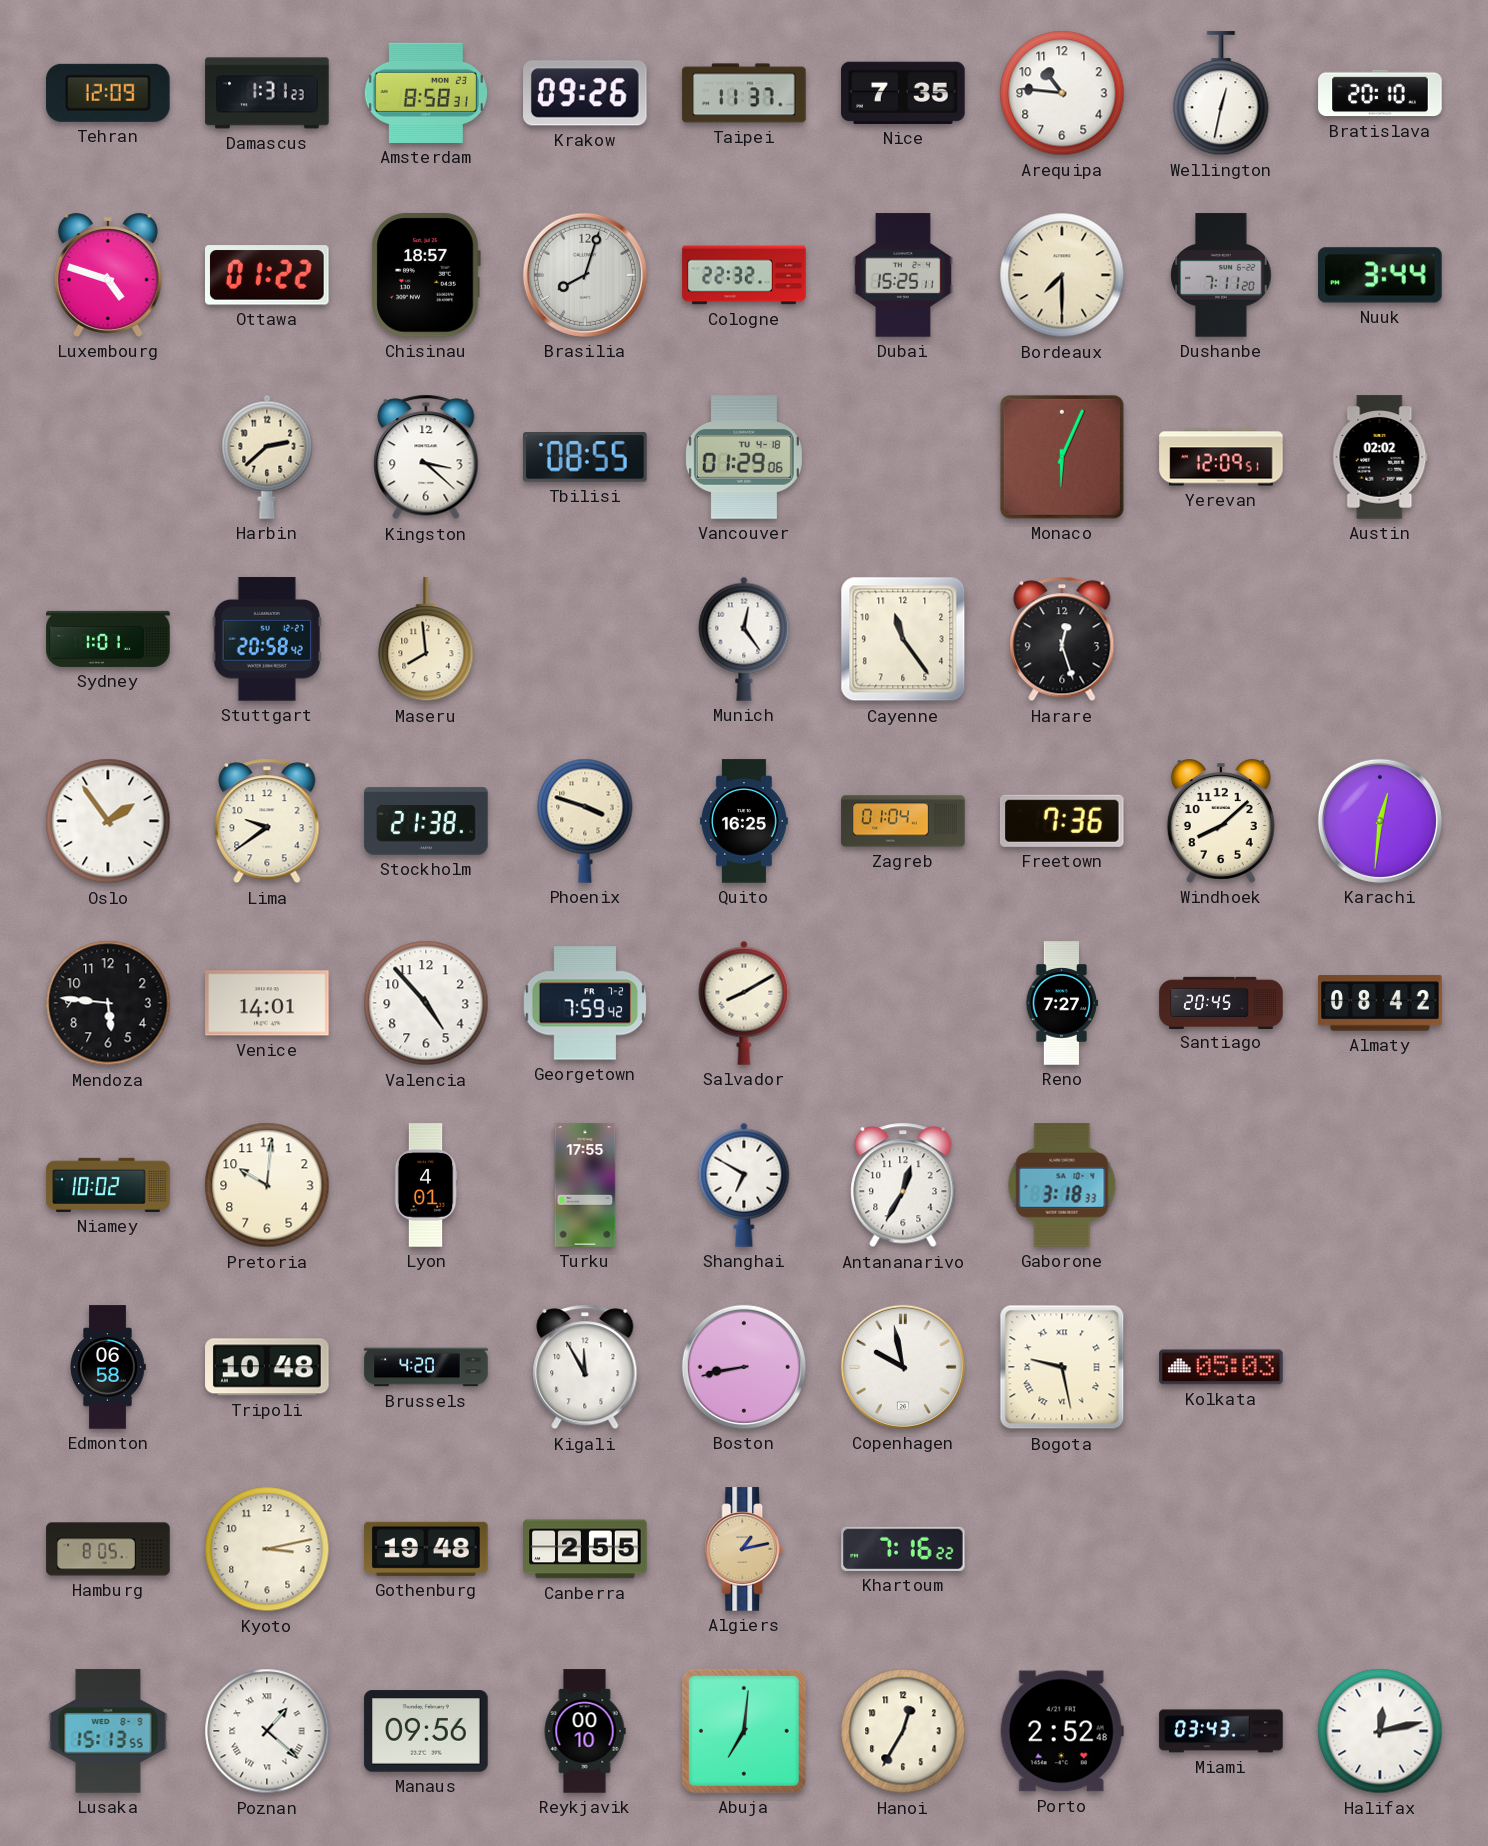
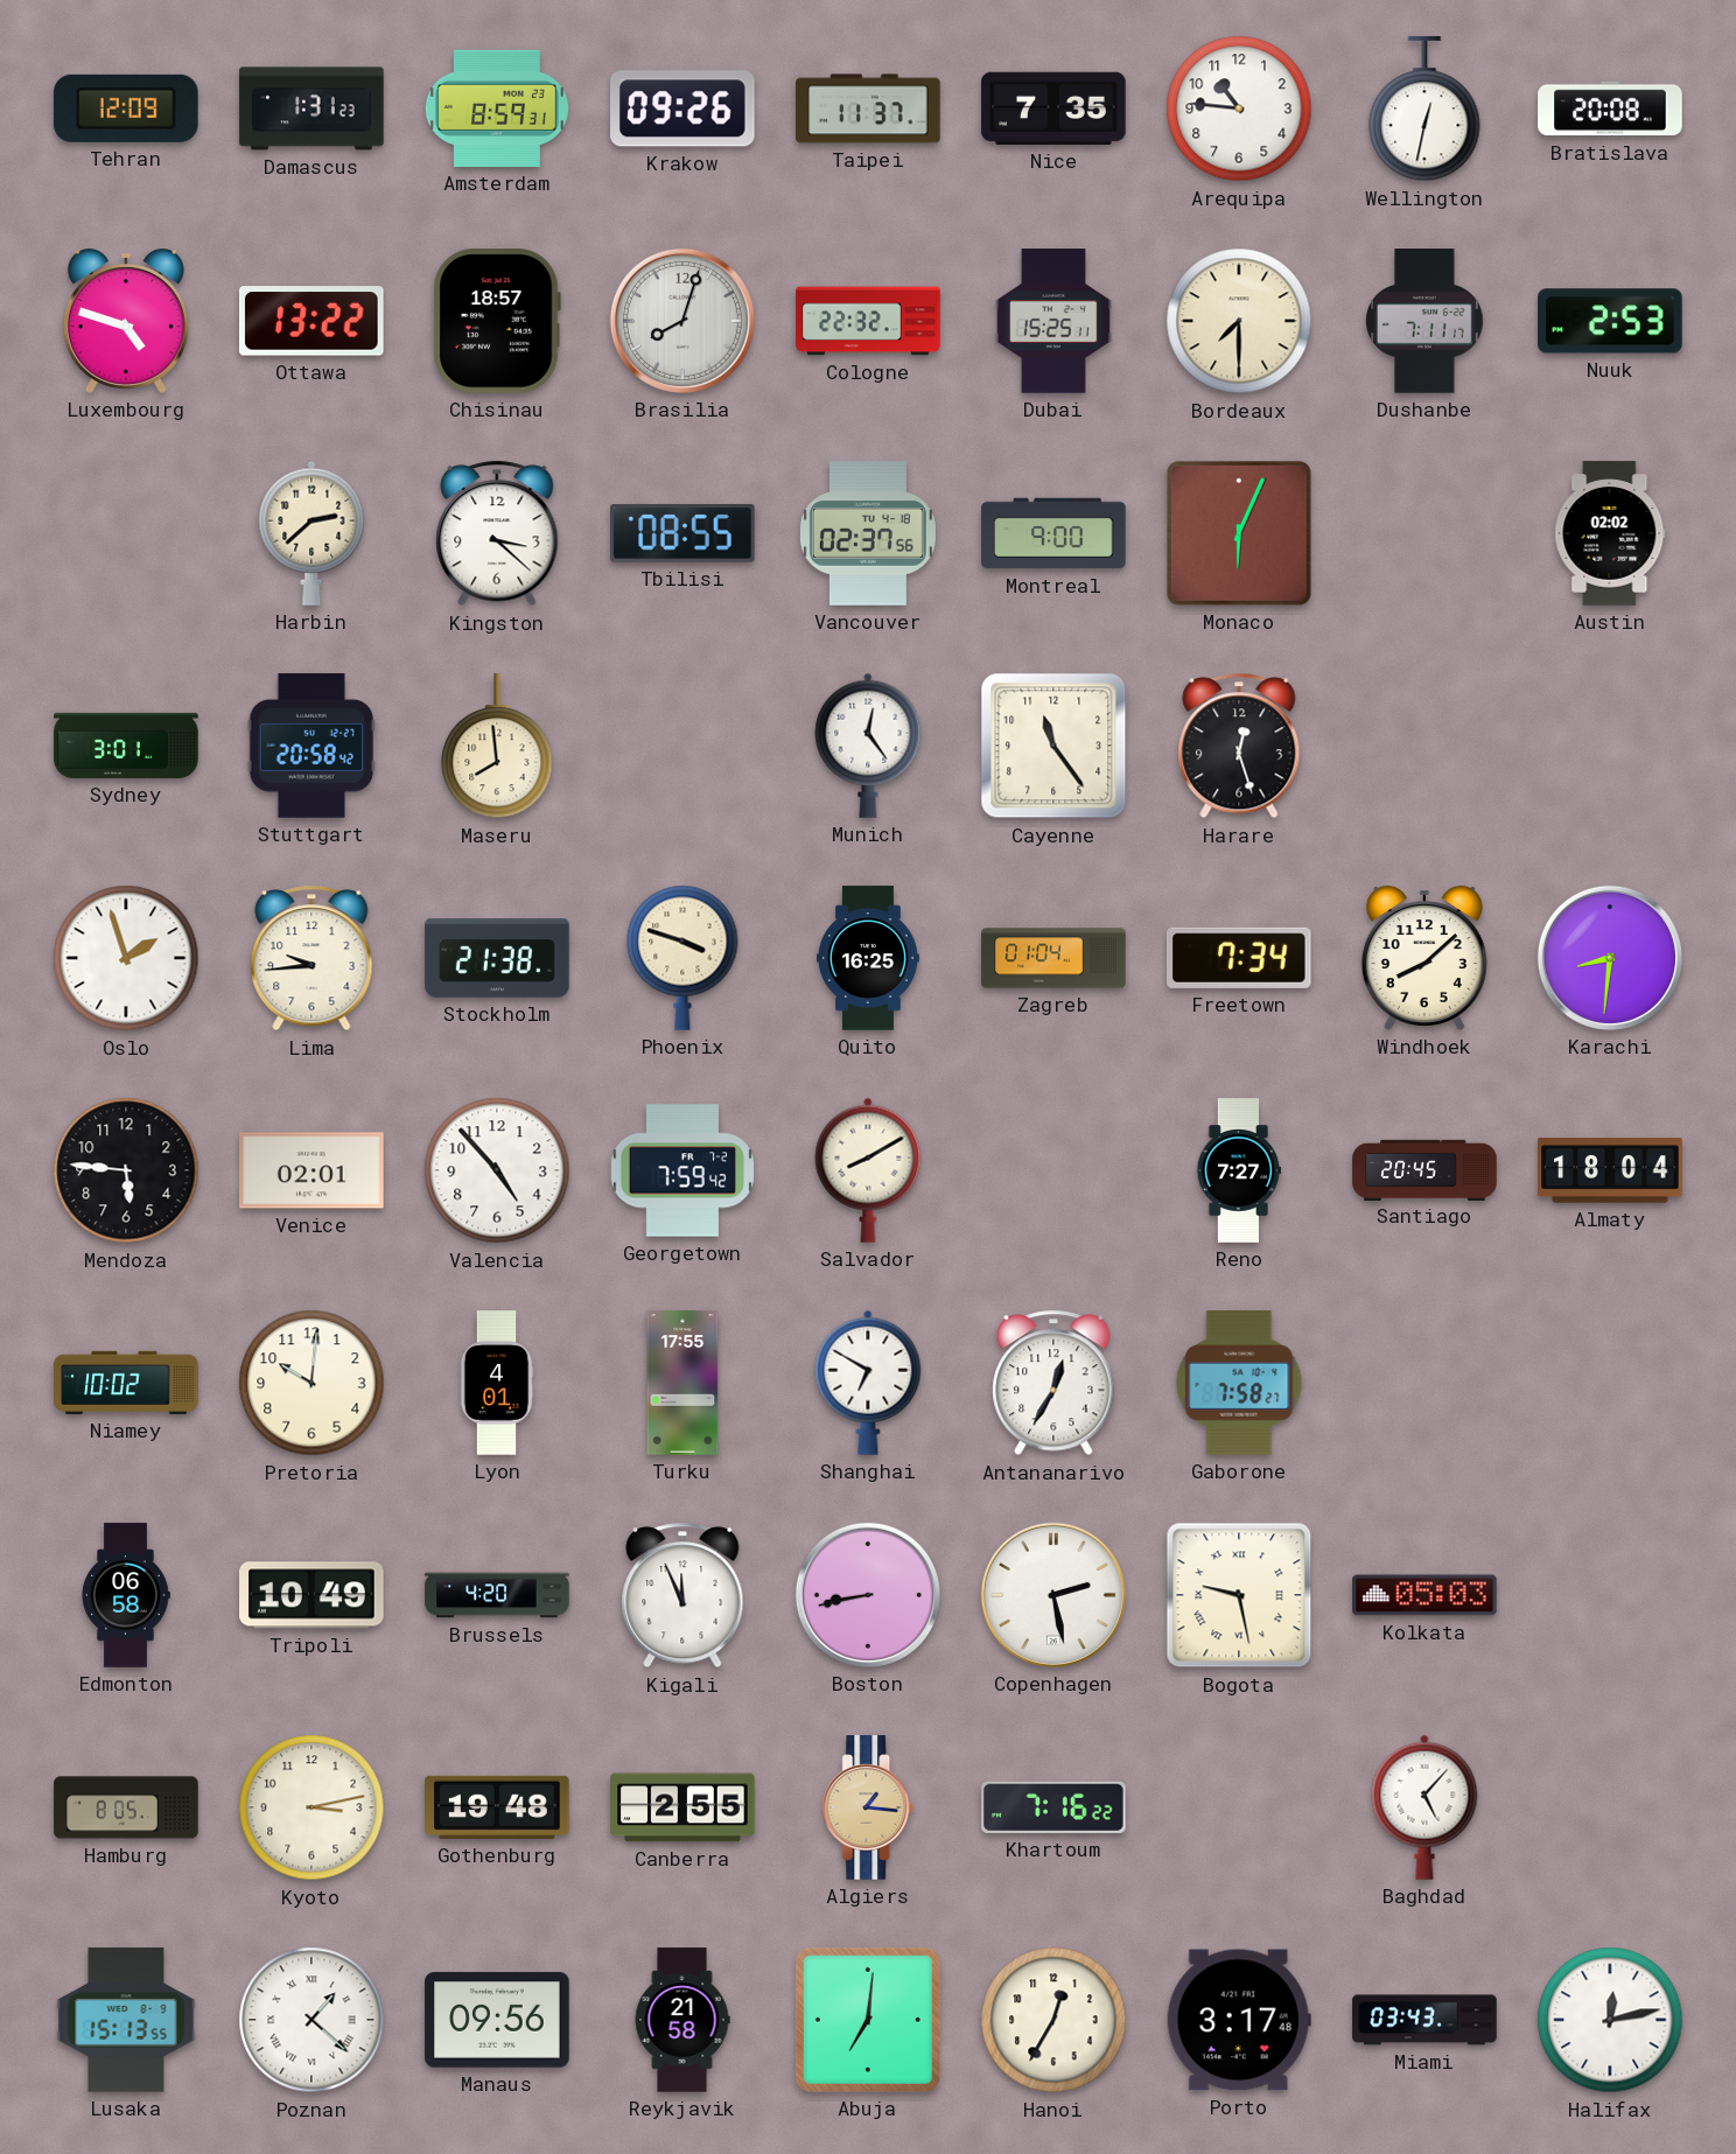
Amsterdam: 8:58 -> 8:59
Bratislava: 20:10 -> 20:08
Ottawa: 01:22 -> 13:22
Dushanbe: 7:11:20 -> 7:11:17
Nuuk: 3:44 -> 2:53
Vancouver: 01:29 -> 02:37
Montreal: none -> 9:00
Yerevan: 12:09 -> none
Sydney: 1:01 -> 3:01
Oslo: 1:54 -> 1:57
Lima: 9:39 -> 9:44
Freetown: 7:36 -> 7:34
Karachi: 12:31 -> 8:31
Venice: 14:01 -> 02:01
Almaty: 08:42 -> 18:04
Gaborone: 3:18 -> 7:58
Tripoli: 10:48 -> 10:49
Kigali: 11:55 -> 11:56
Copenhagen: 9:58 -> 2:28
Algiers: 1:13 -> 1:16
Baghdad: none -> 5:07
Reykjavik: 00:10 -> 21:58
Porto: 2:52 -> 3:17
